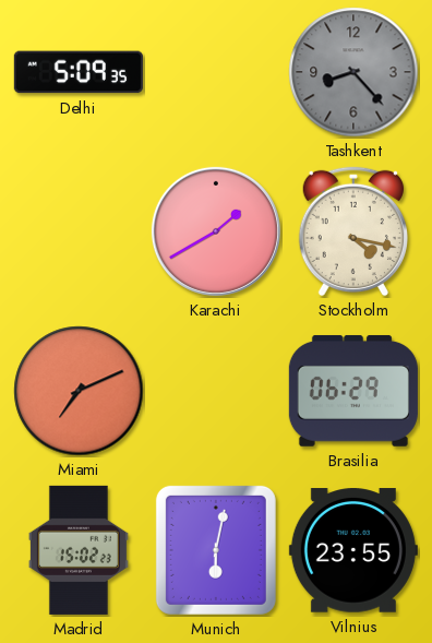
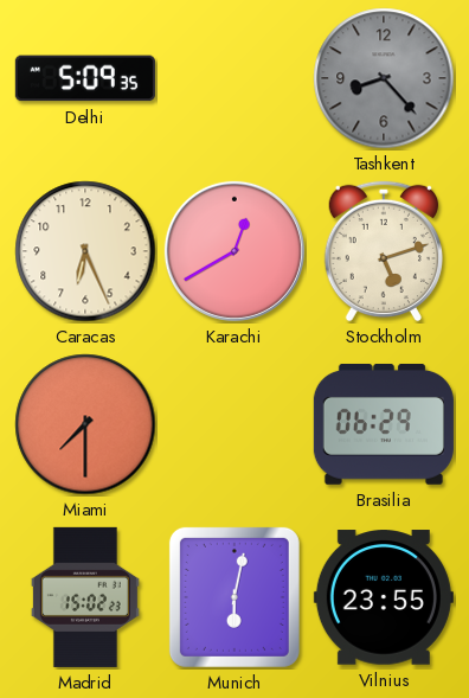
Caracas: none -> 6:26
Karachi: 1:40 -> 12:40
Stockholm: 4:17 -> 5:12
Miami: 7:11 -> 7:30
